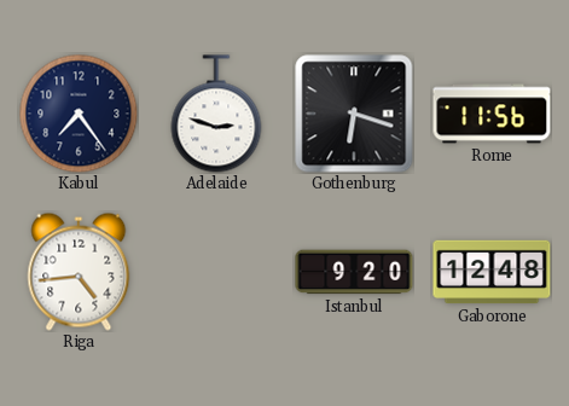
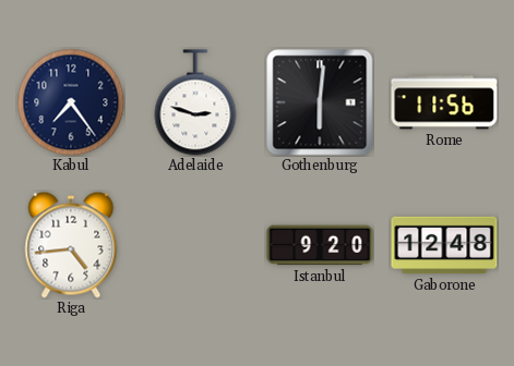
Gothenburg: 6:18 -> 6:01
